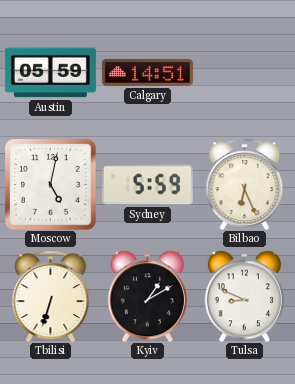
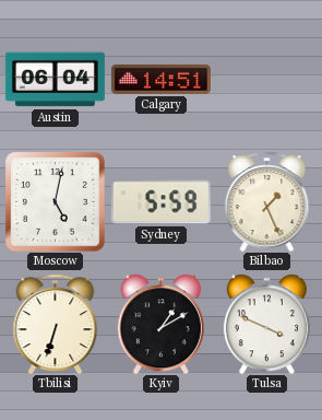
Austin: 05:59 -> 06:04
Bilbao: 6:26 -> 1:26
Tulsa: 8:49 -> 3:49
